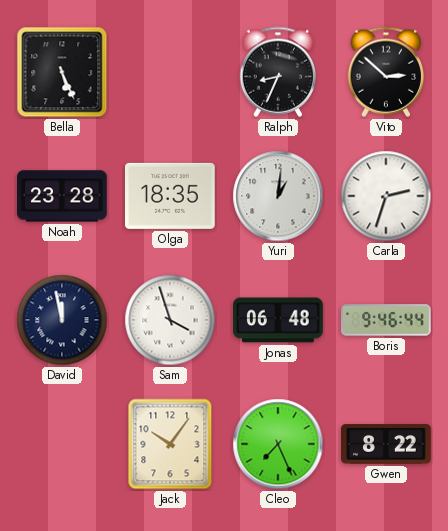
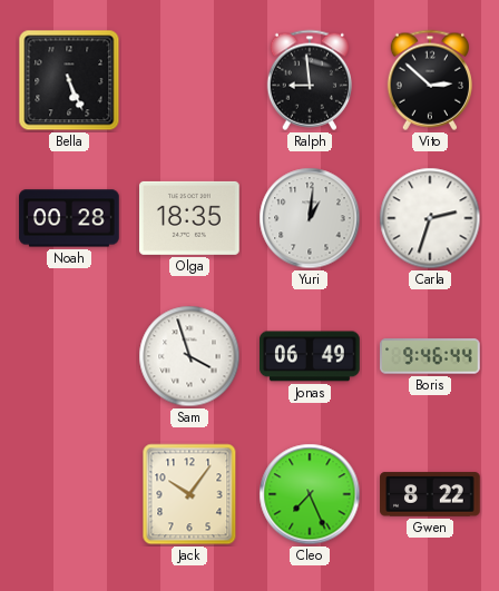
Ralph: 8:34 -> 8:59
Noah: 23:28 -> 00:28
David: 11:58 -> none
Jonas: 06:48 -> 06:49
